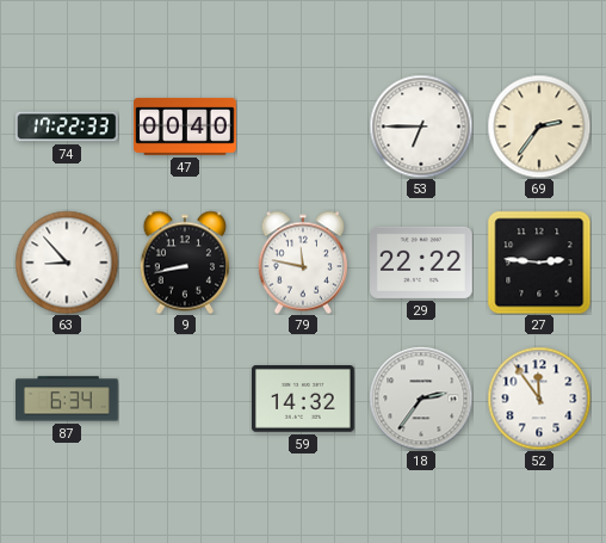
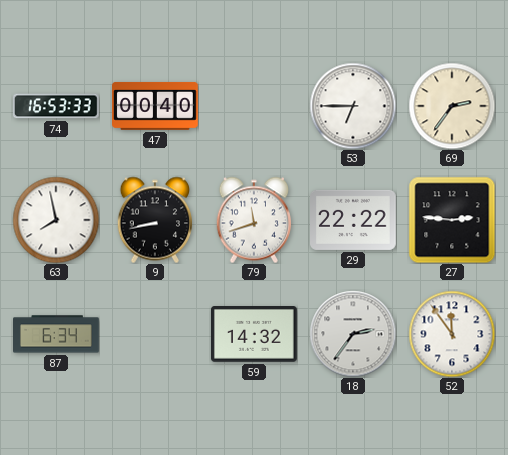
74: 17:22 -> 16:53
63: 8:53 -> 7:58
79: 11:47 -> 11:42
